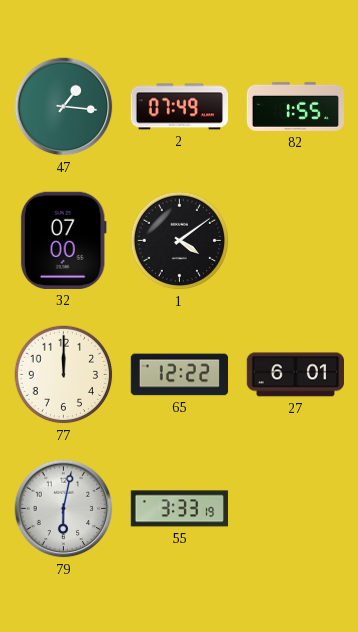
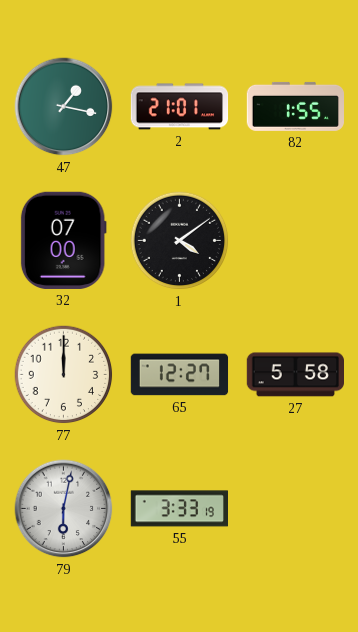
47: 1:16 -> 1:17
2: 07:49 -> 21:01
65: 12:22 -> 12:27
27: 6:01 -> 5:58
